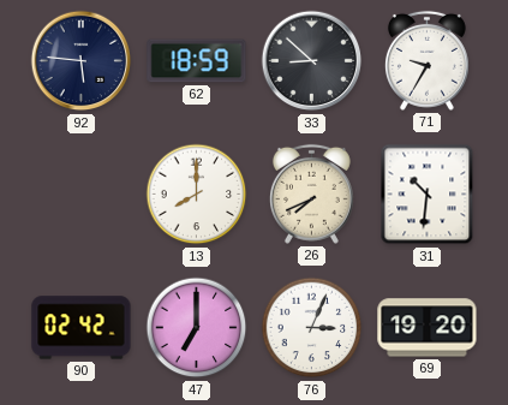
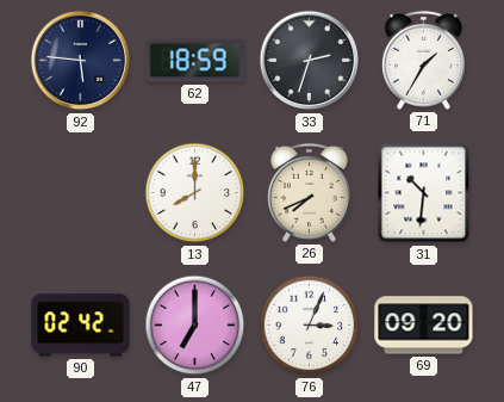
33: 8:52 -> 2:33
71: 9:35 -> 1:35
69: 19:20 -> 09:20
